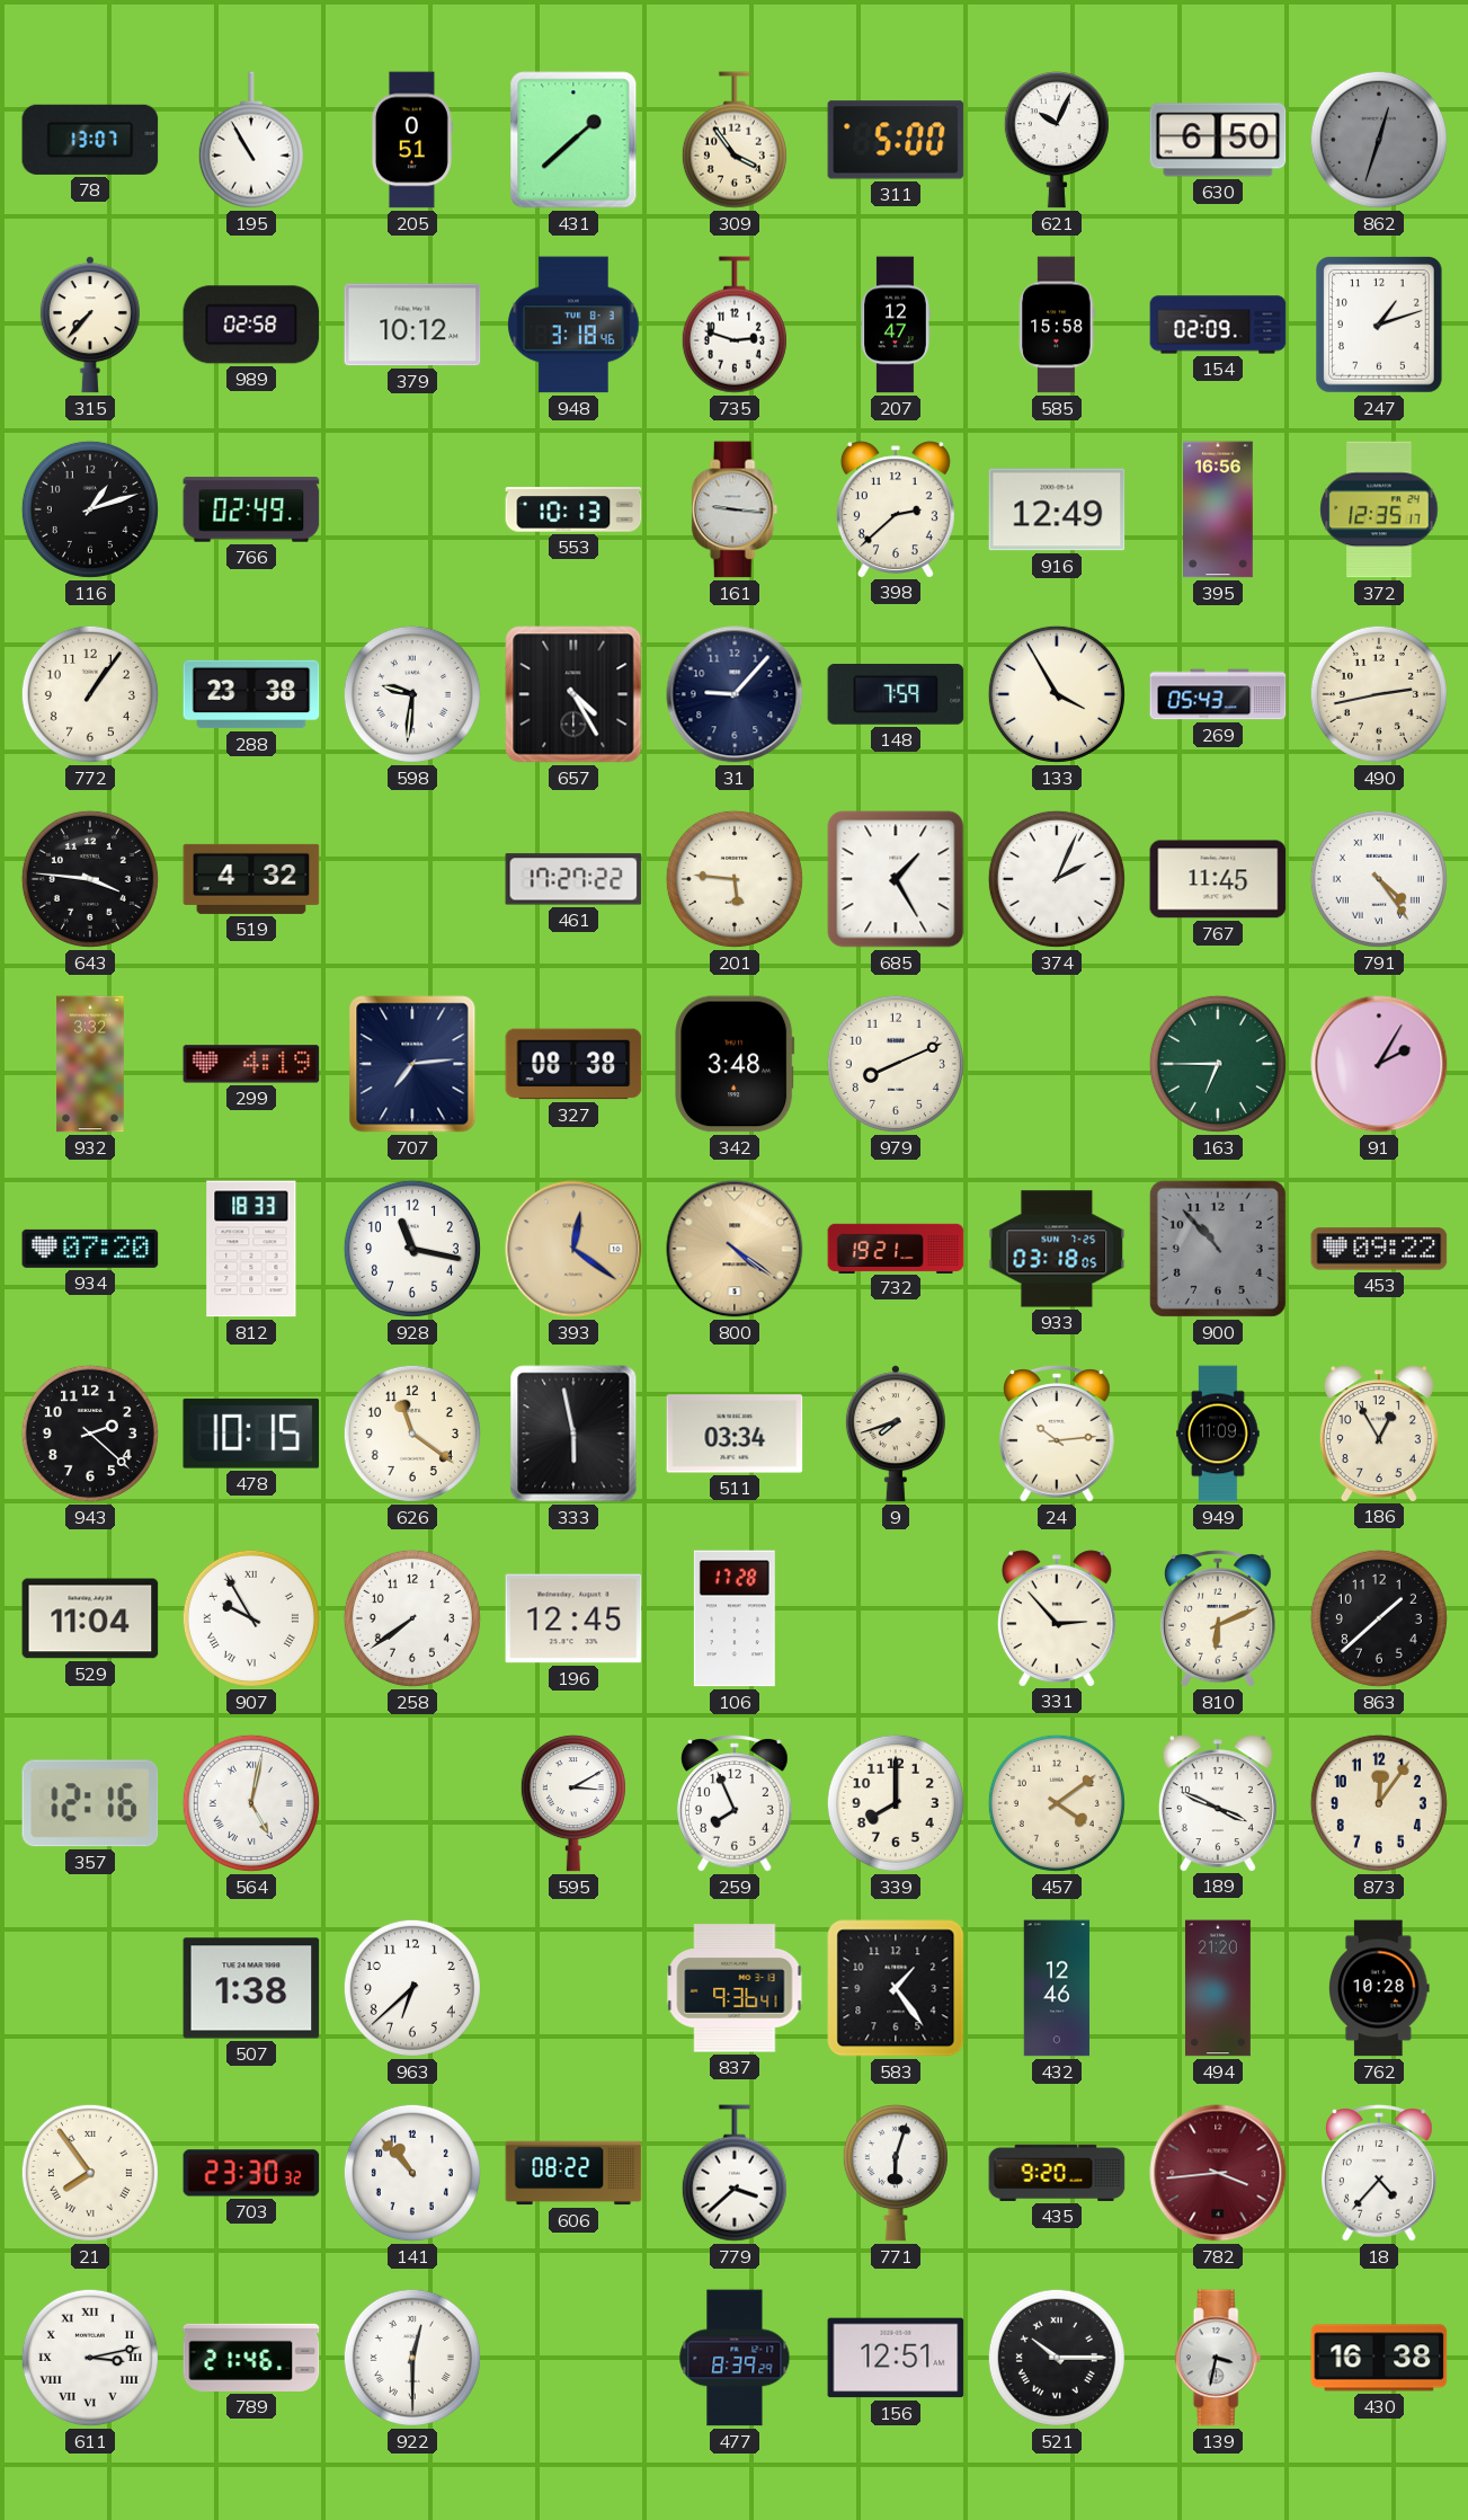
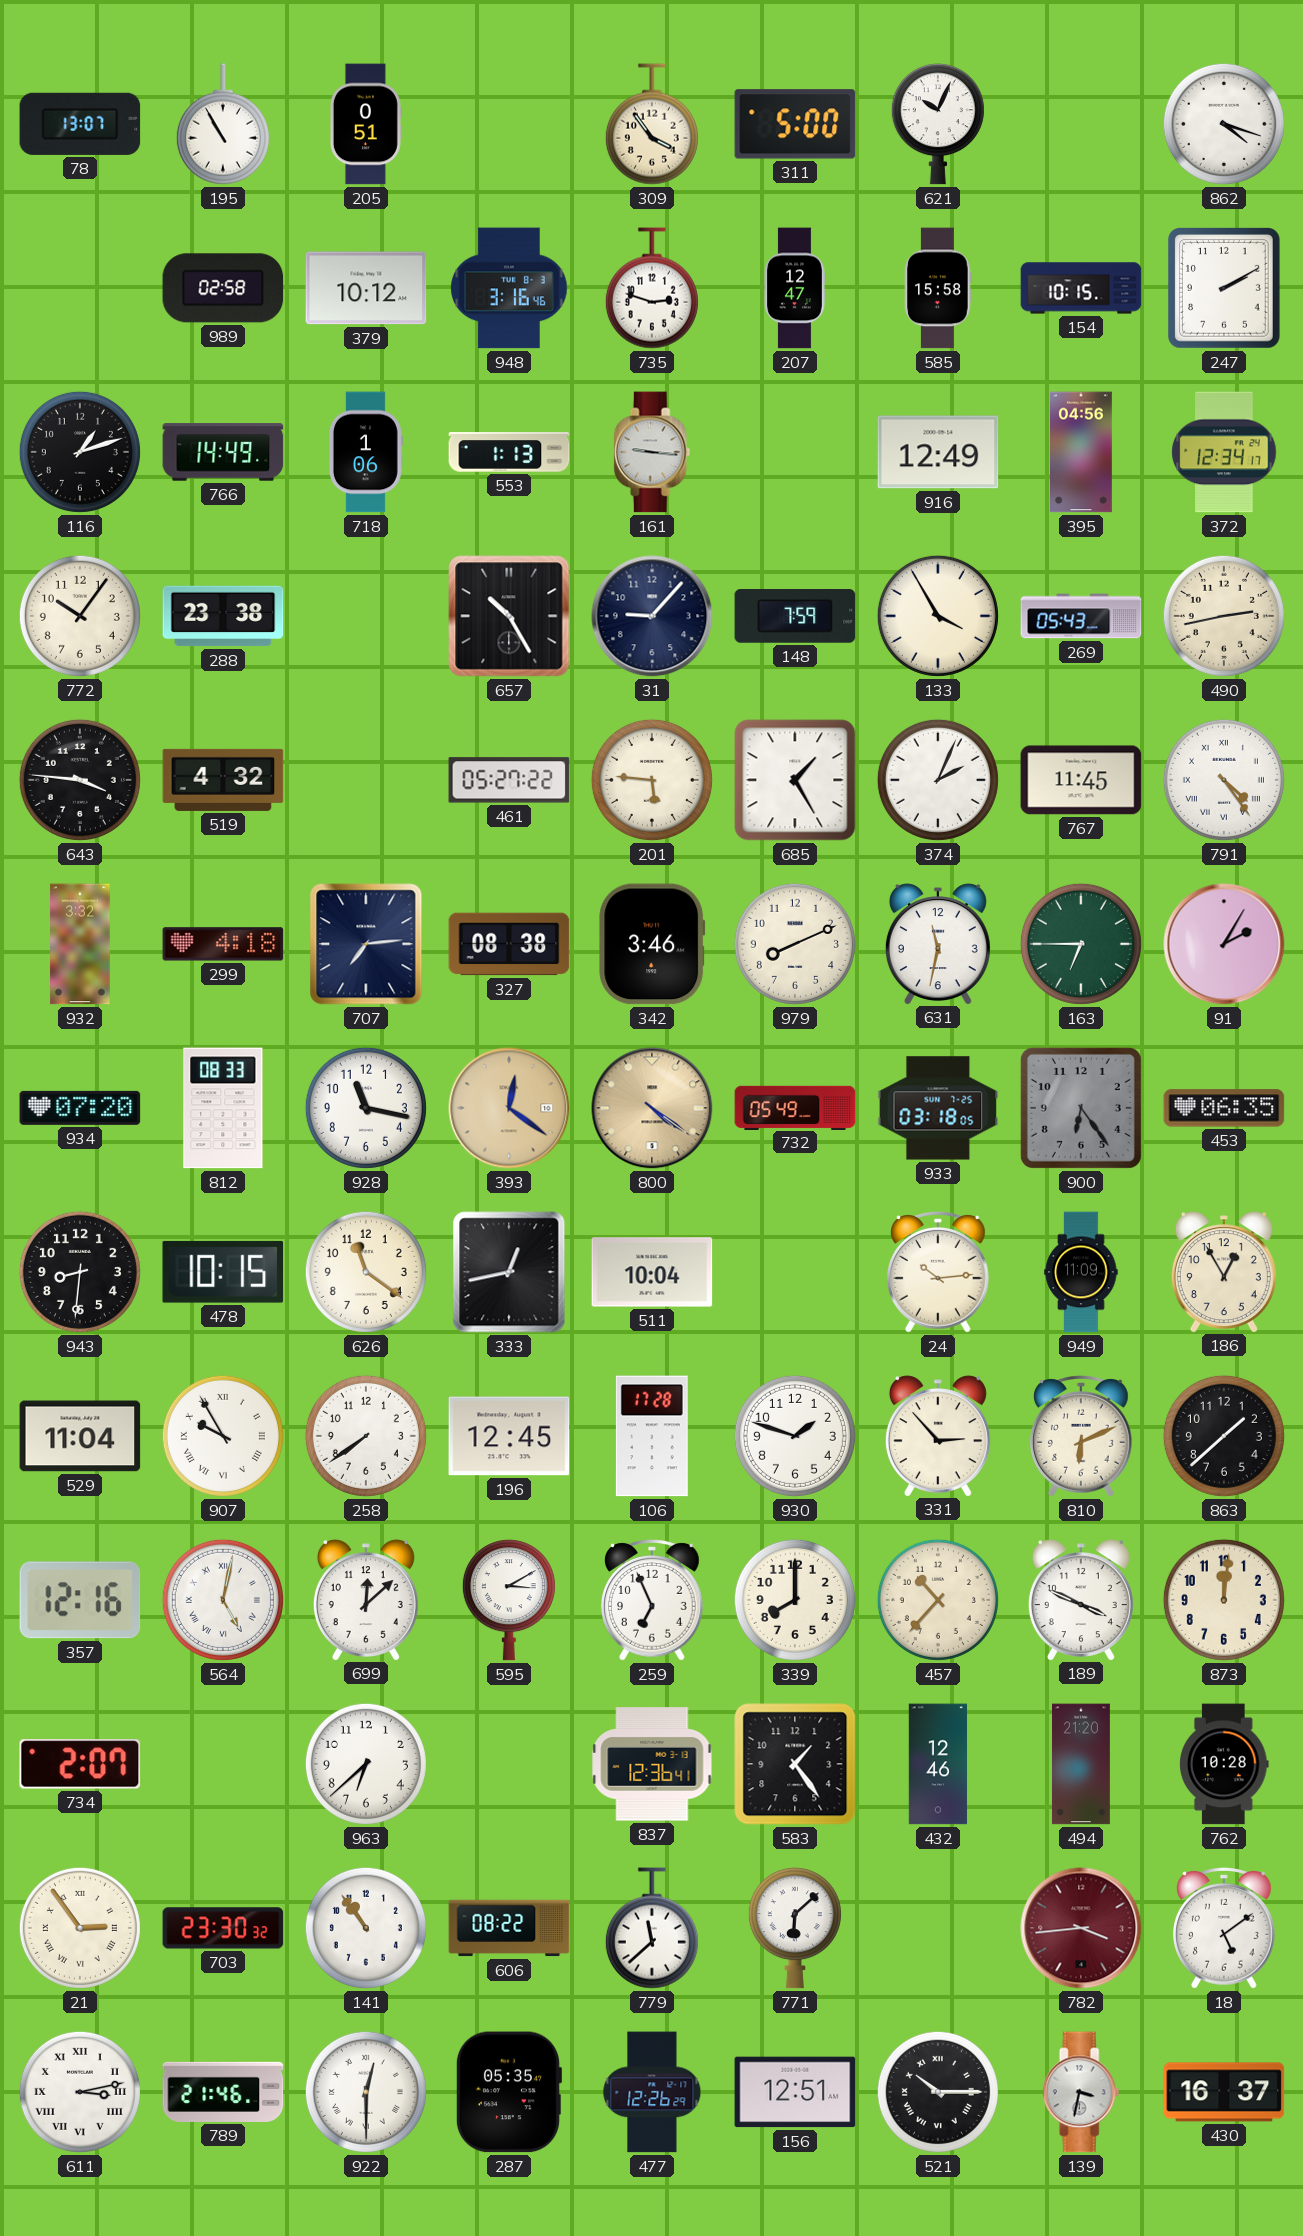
431: 1:38 -> none
630: 6:50 -> none
862: 12:33 -> 4:18
862 dial: grey -> white
315: 7:37 -> none
948: 3:18 -> 3:16
154: 02:09 -> 10:15
247: 1:12 -> 2:10
766: 02:49 -> 14:49
718: none -> 1:06
553: 10:13 -> 1:13
398: 2:38 -> none
395: 16:56 -> 04:56
372: 12:35 -> 12:34
772: 1:06 -> 10:06
598: 9:31 -> none
657: 4:25 -> 10:25
461: 17:27 -> 05:27
299: 4:19 -> 4:18
342: 3:48 -> 3:46
631: none -> 11:32
812: 18:33 -> 08:33
732: 19:21 -> 05:49
900: 10:53 -> 6:24
453: 09:22 -> 06:35
943: 2:22 -> 8:31
333: 5:58 -> 12:43
511: 03:34 -> 10:04
9: 7:42 -> none
930: none -> 1:48
699: none -> 12:08
259: 7:56 -> 6:56
457: 4:09 -> 10:37
873: 12:06 -> 12:01
734: none -> 2:07
507: 1:38 -> none
837: 9:36 -> 12:36
21: 7:54 -> 2:54
141: 10:53 -> 10:54
779: 3:38 -> 11:38
771: 6:03 -> 6:08
435: 9:20 -> none
18: 4:37 -> 5:09
287: none -> 05:35
477: 8:39 -> 12:26
430: 16:38 -> 16:37
